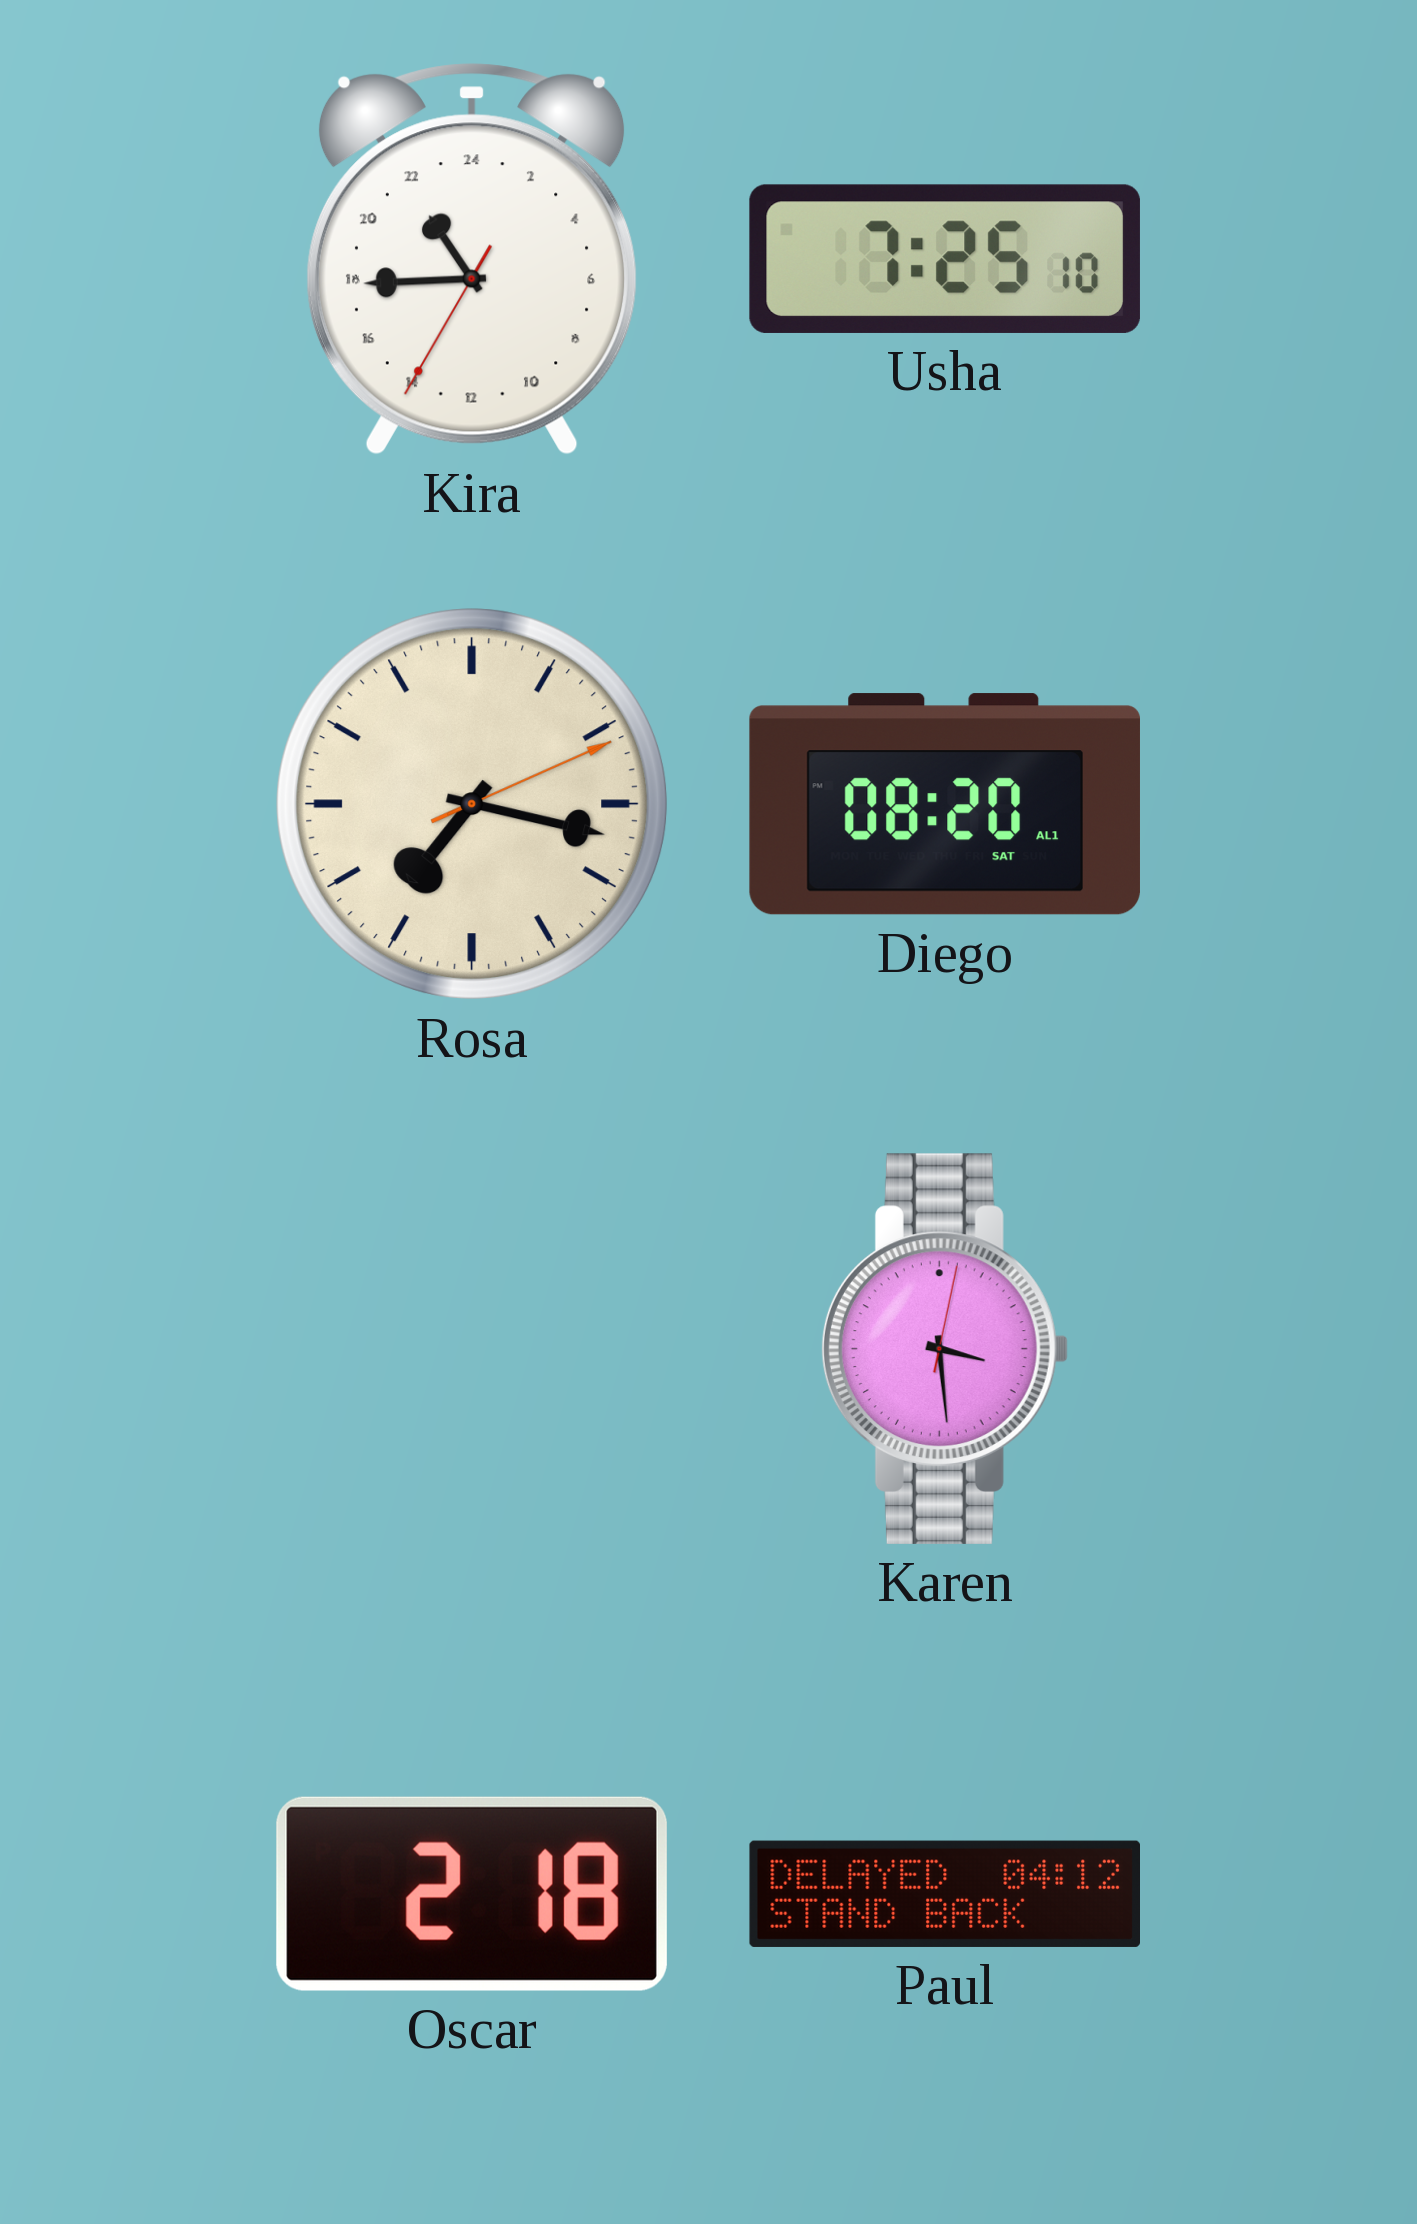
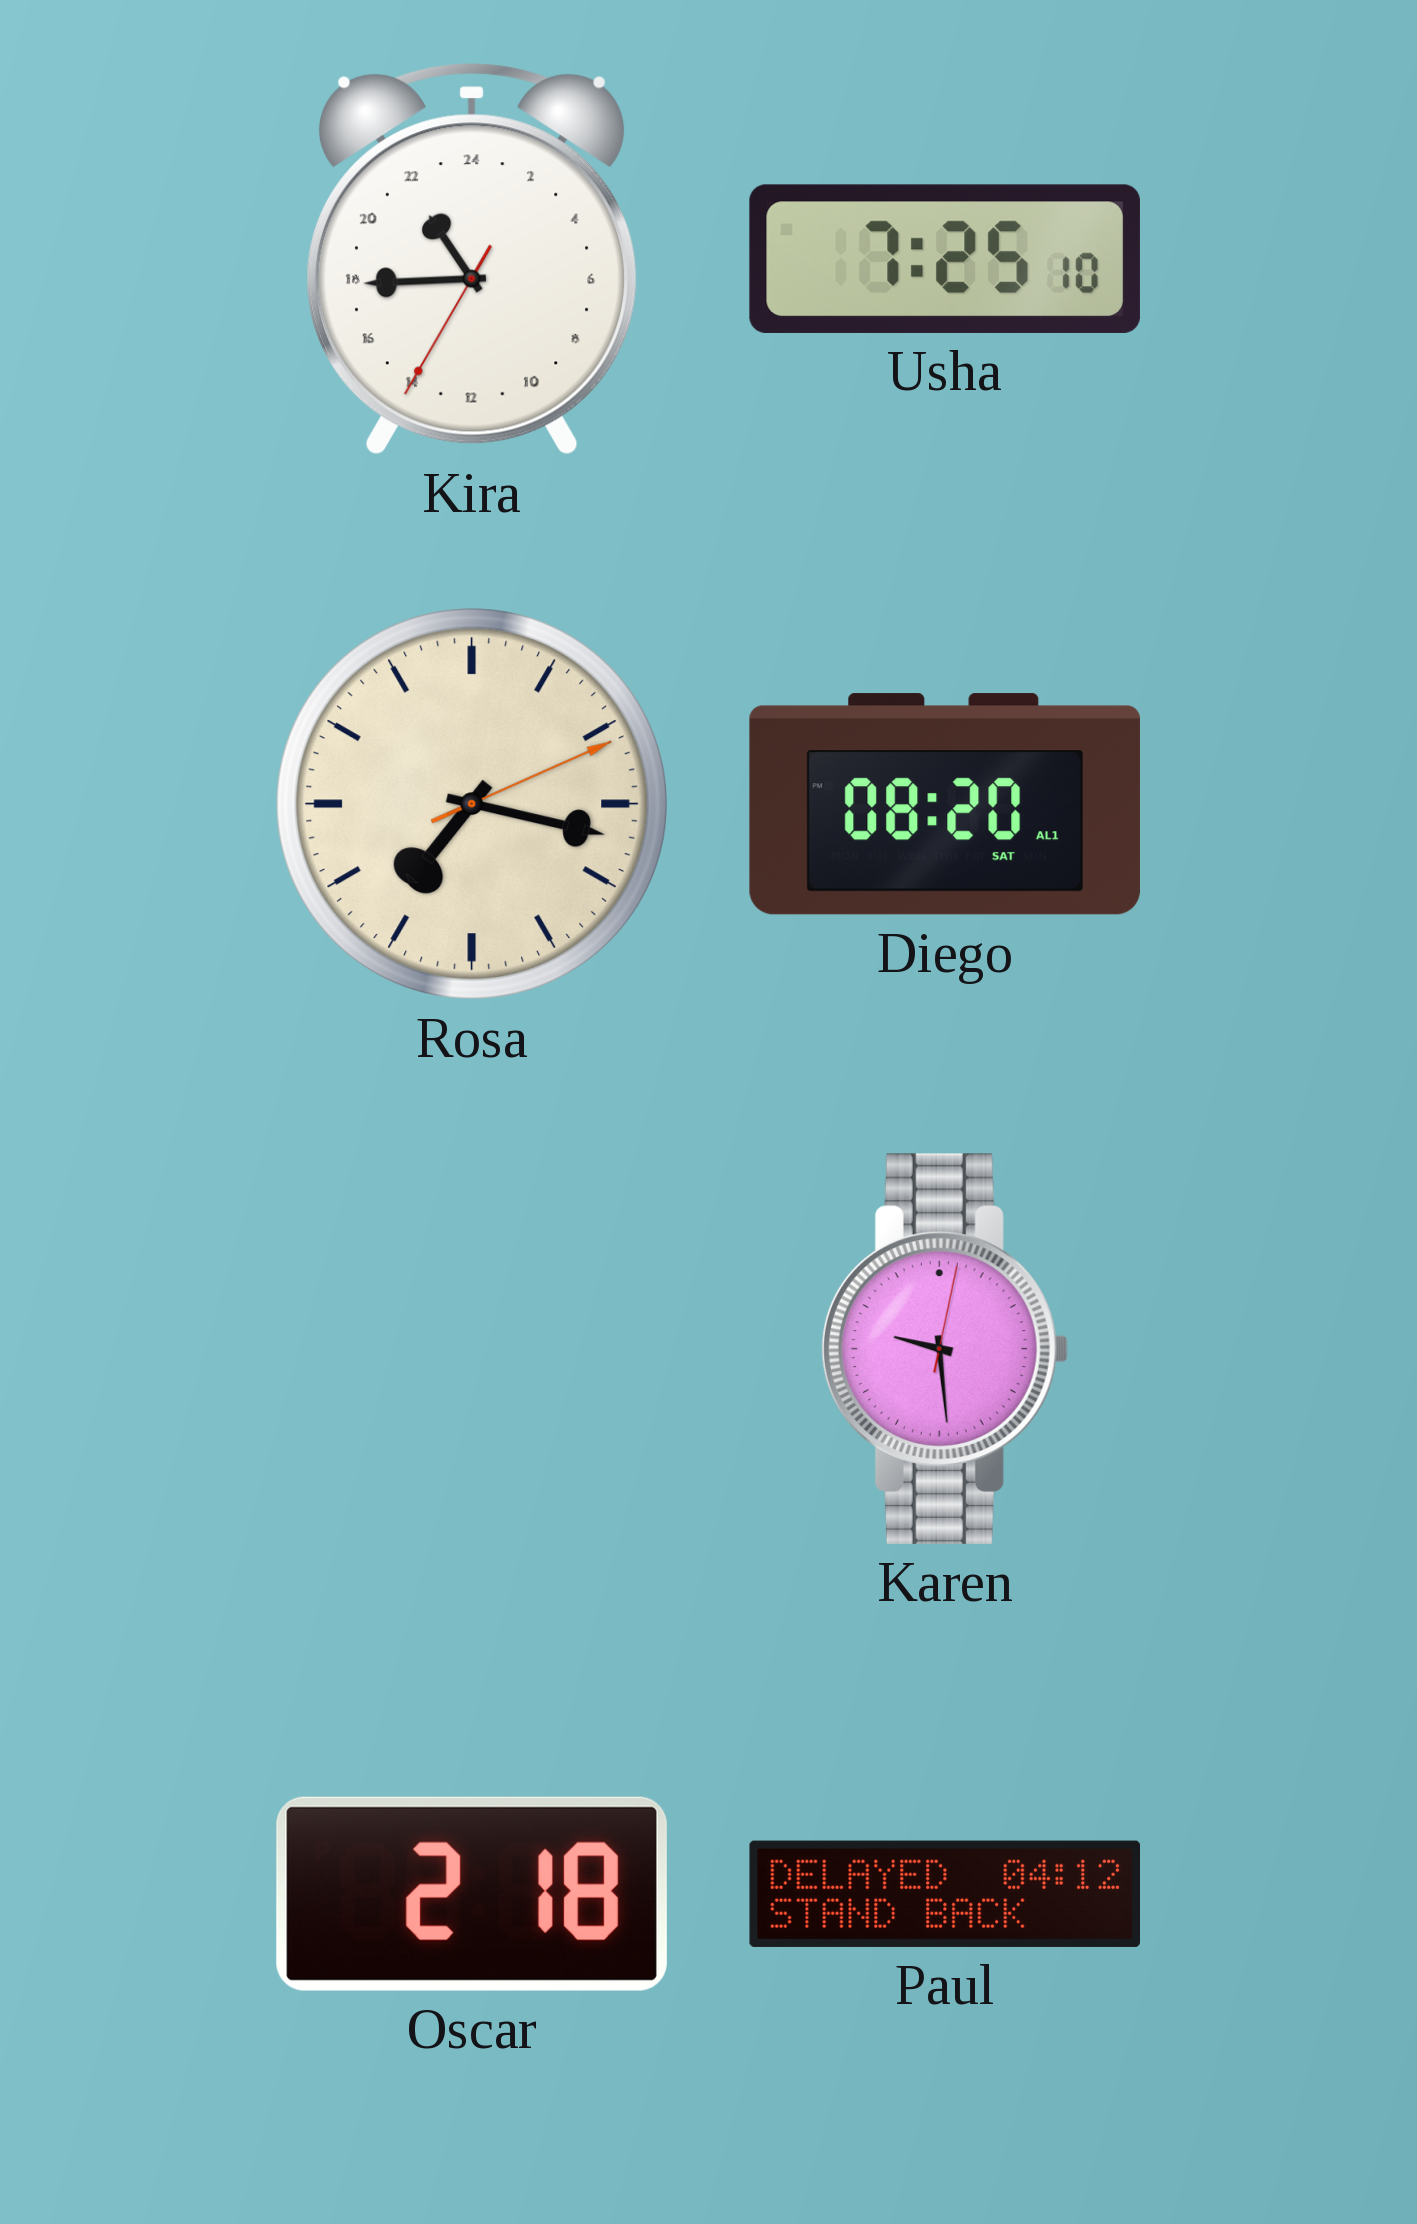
Karen: 3:29 -> 9:29
